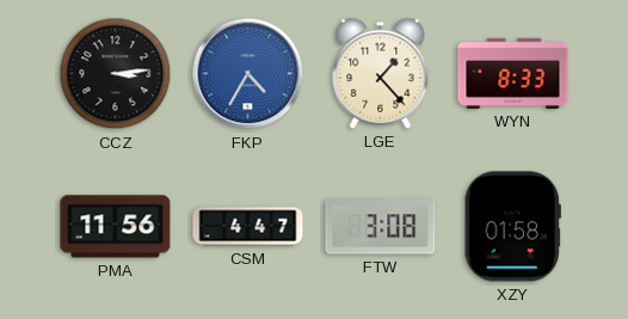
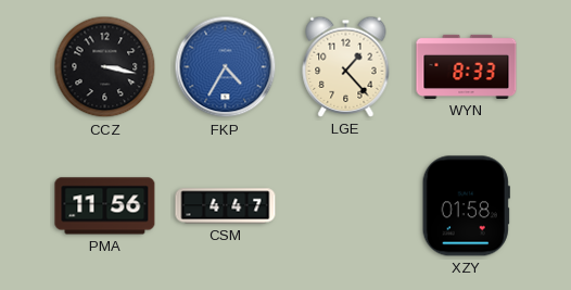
CCZ: 3:14 -> 3:17
FTW: 3:08 -> none
